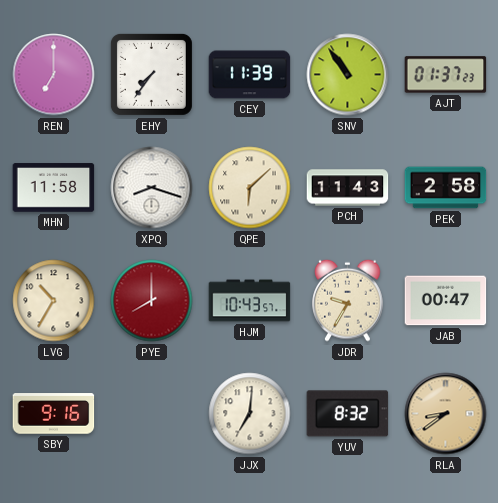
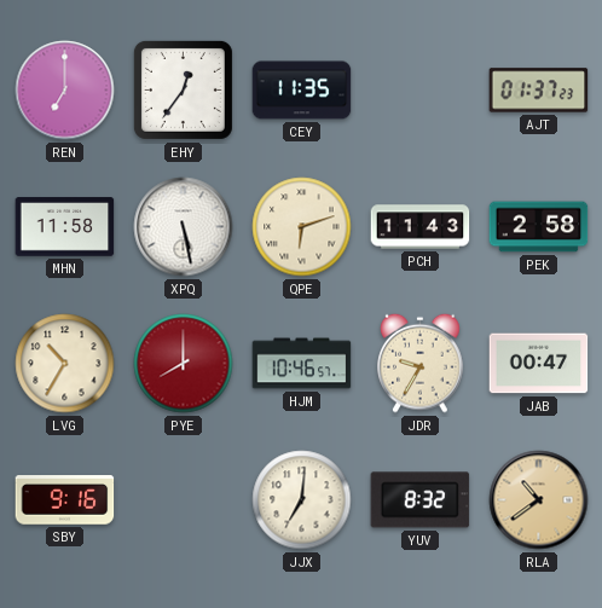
EHY: 7:36 -> 12:36
CEY: 11:39 -> 11:35
SNV: 10:54 -> none
XPQ: 8:18 -> 5:28
QPE: 6:08 -> 6:12
HJM: 10:43 -> 10:46
RLA: 8:39 -> 10:39
